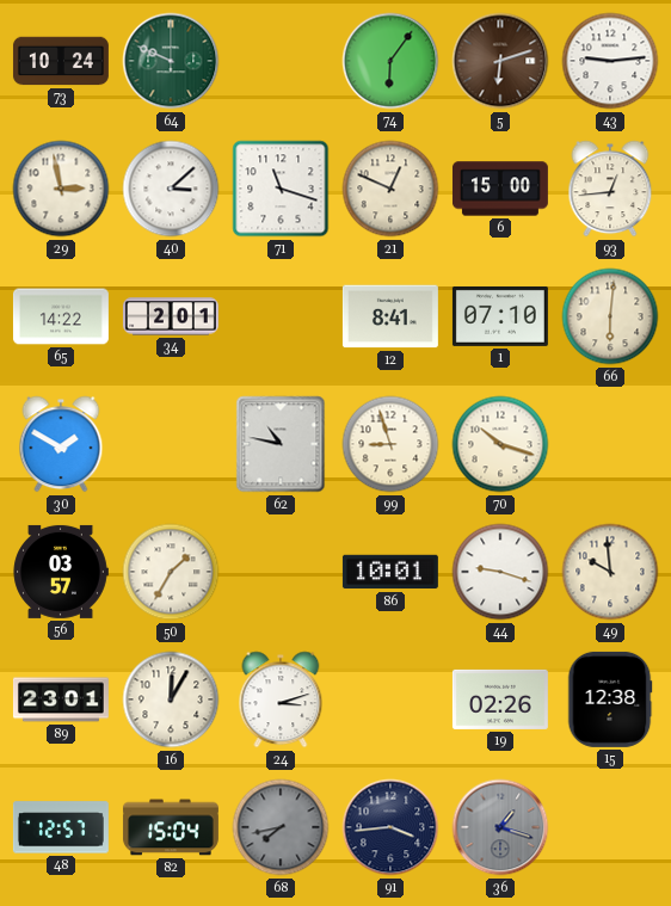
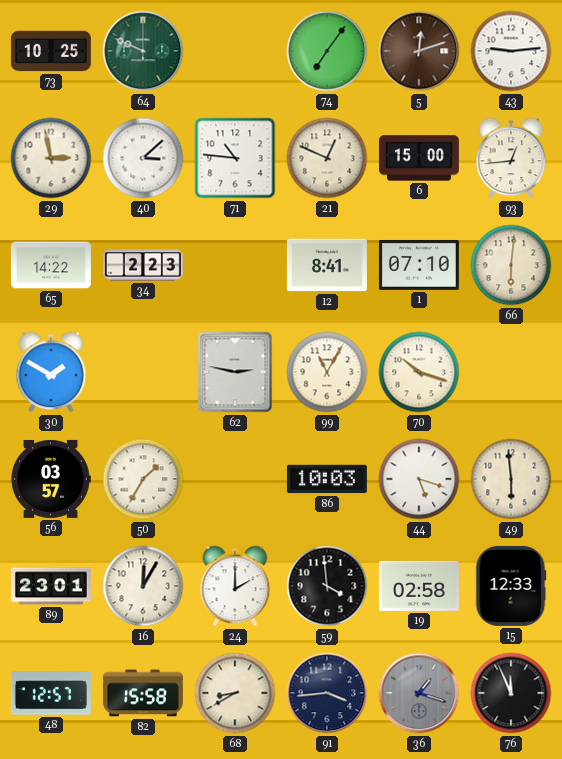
73: 10:24 -> 10:25
74: 6:06 -> 7:06
5: 6:12 -> 12:12
71: 11:18 -> 10:46
34: 2:01 -> 2:23
62: 10:47 -> 2:47
99: 8:57 -> 11:05
86: 10:01 -> 10:03
44: 9:18 -> 5:18
49: 9:59 -> 5:59
24: 3:12 -> 2:00
59: none -> 3:59
19: 02:26 -> 02:58
15: 12:38 -> 12:33
82: 15:04 -> 15:58
68: 7:43 -> 8:40
68 dial: grey -> cream
76: none -> 11:56
